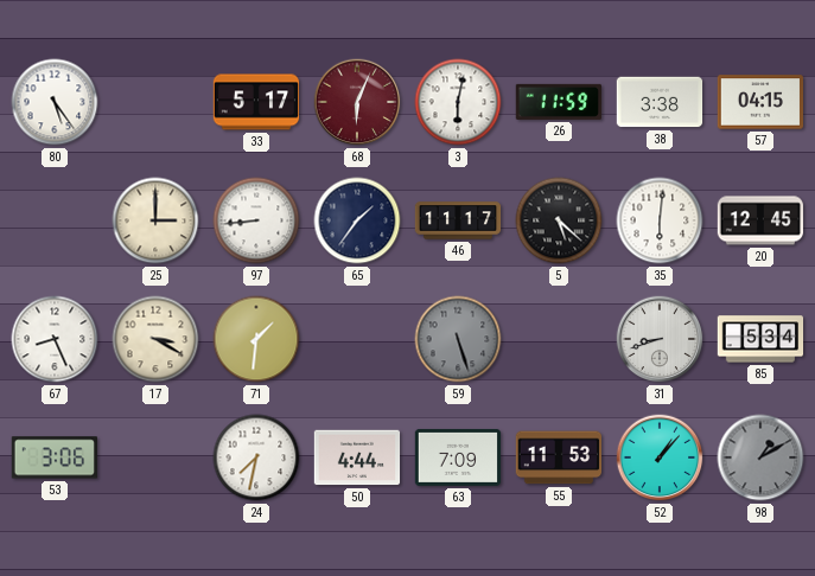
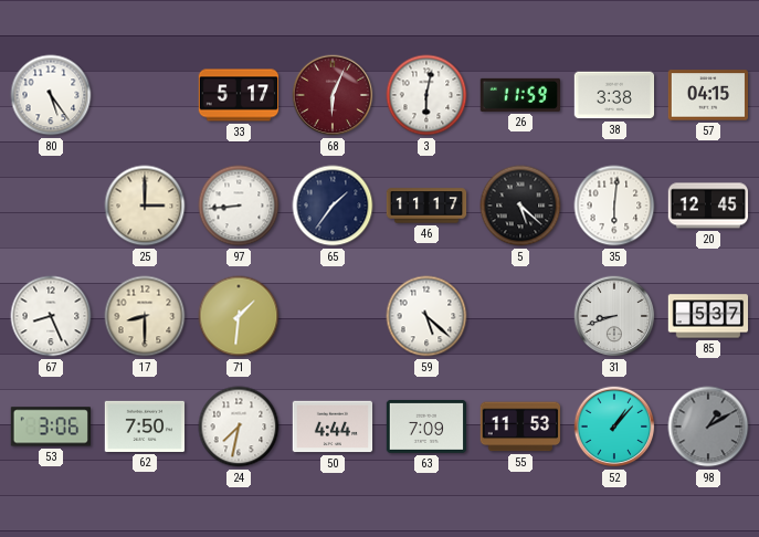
17: 3:20 -> 8:30
59: 5:27 -> 5:22
59 dial: grey -> white
85: 5:34 -> 5:37
62: none -> 7:50
